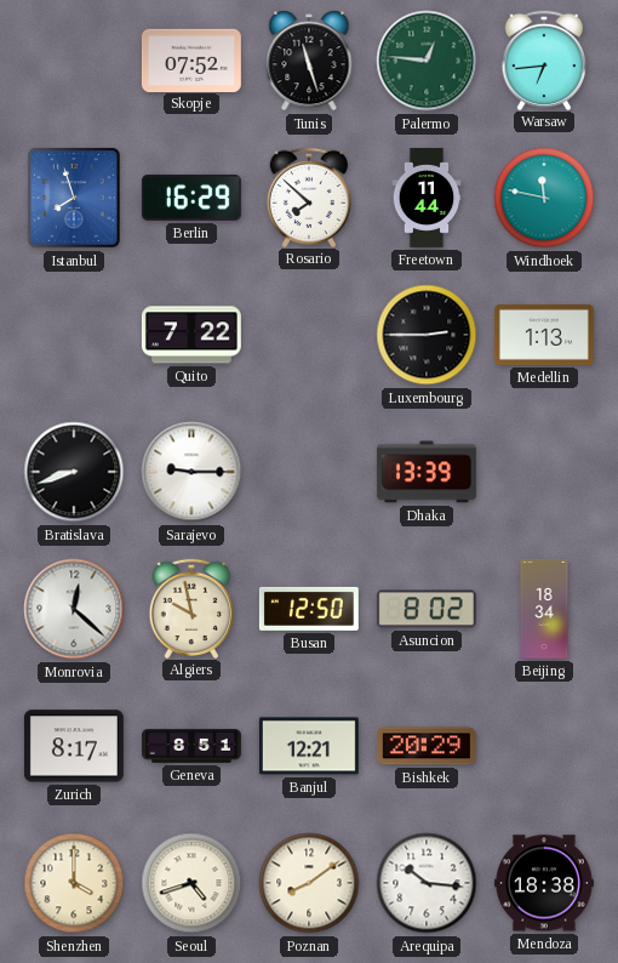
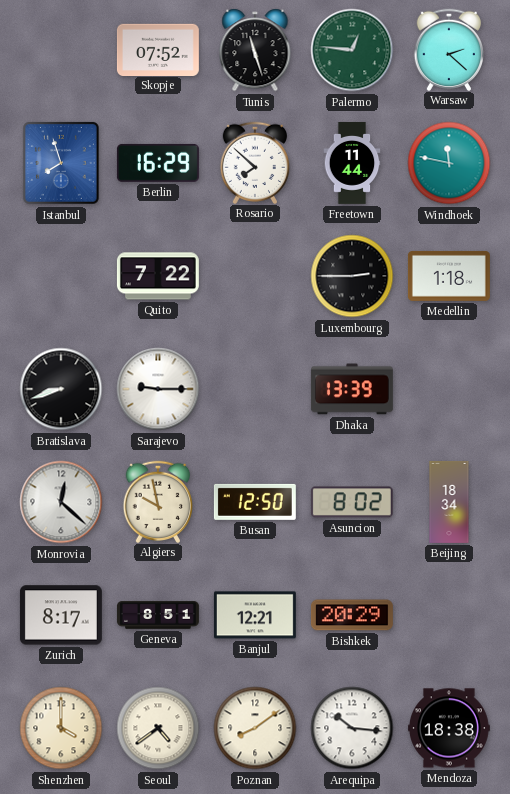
Warsaw: 6:44 -> 2:22
Medellin: 1:13 -> 1:18
Seoul: 4:42 -> 4:39
